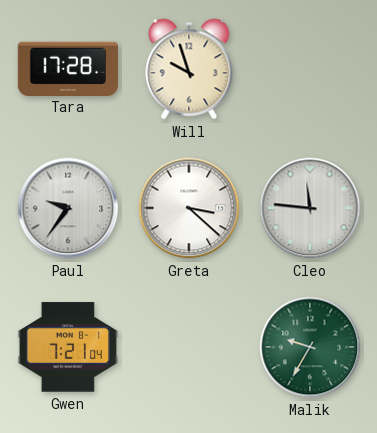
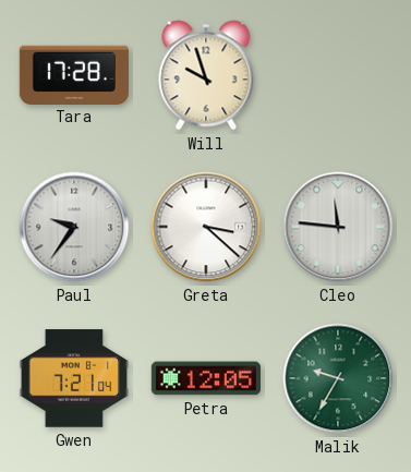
Petra: none -> 12:05
